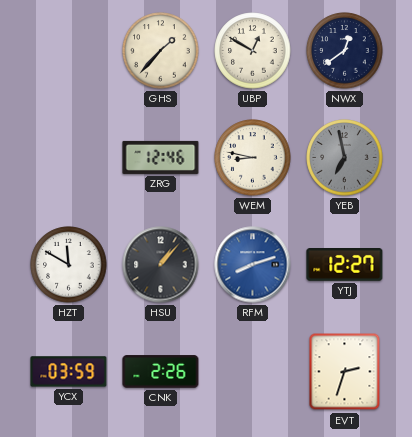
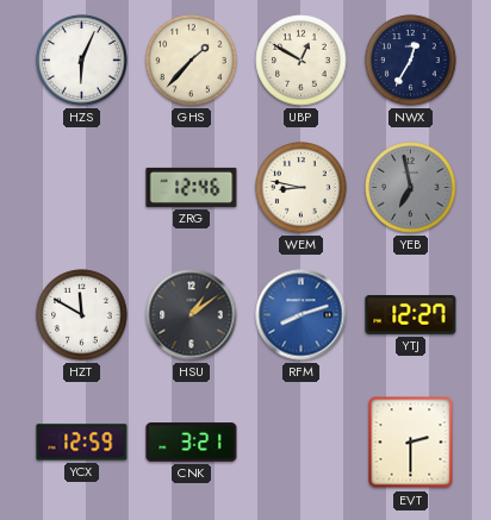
HZS: none -> 6:04
NWX: 12:39 -> 12:35
HSU: 1:07 -> 1:09
YCX: 03:59 -> 12:59
CNK: 2:26 -> 3:21
EVT: 2:33 -> 2:30
